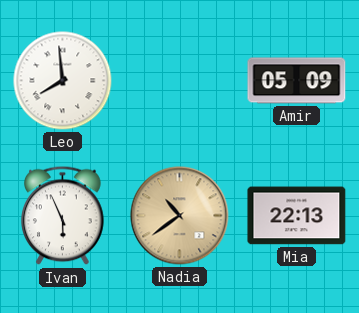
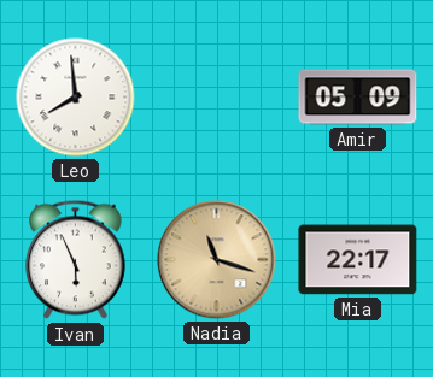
Nadia: 10:39 -> 11:18
Mia: 22:13 -> 22:17
